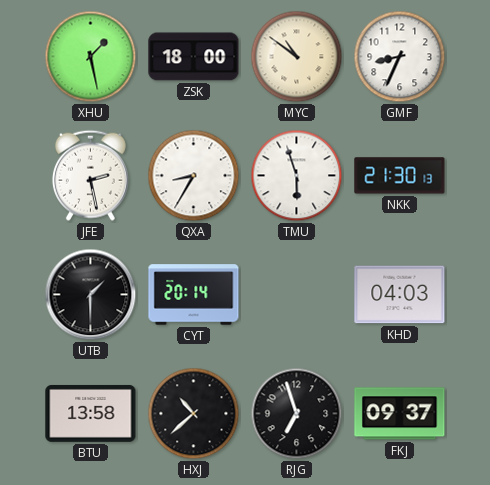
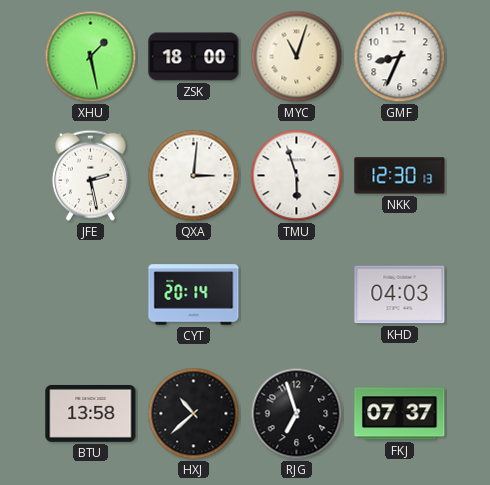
MYC: 10:51 -> 11:03
QXA: 8:35 -> 3:01
NKK: 21:30 -> 12:30
UTB: 1:30 -> none
FKJ: 09:37 -> 07:37
